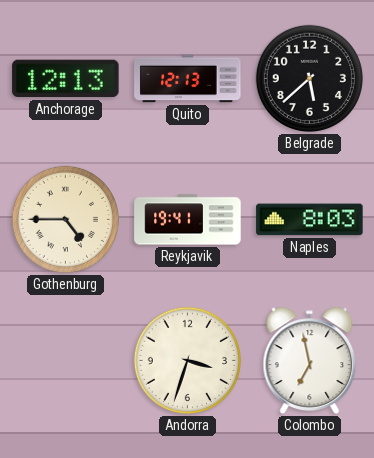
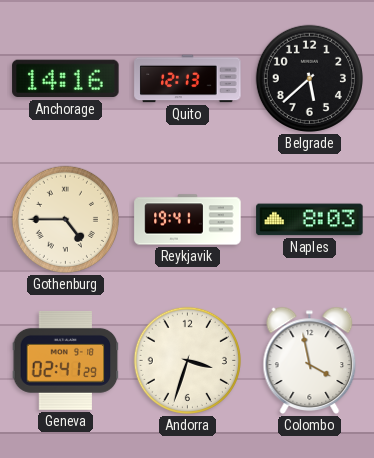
Anchorage: 12:13 -> 14:16
Geneva: none -> 02:41
Colombo: 6:58 -> 3:58
